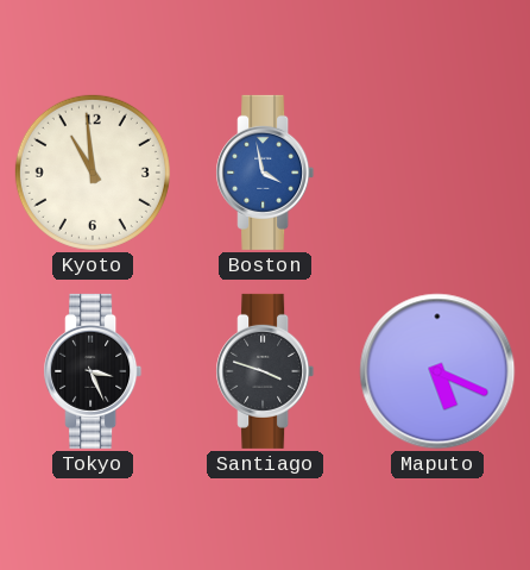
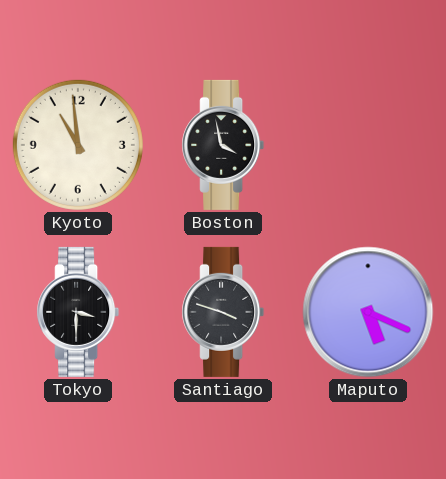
Boston dial: blue -> black
Tokyo: 3:26 -> 3:30
